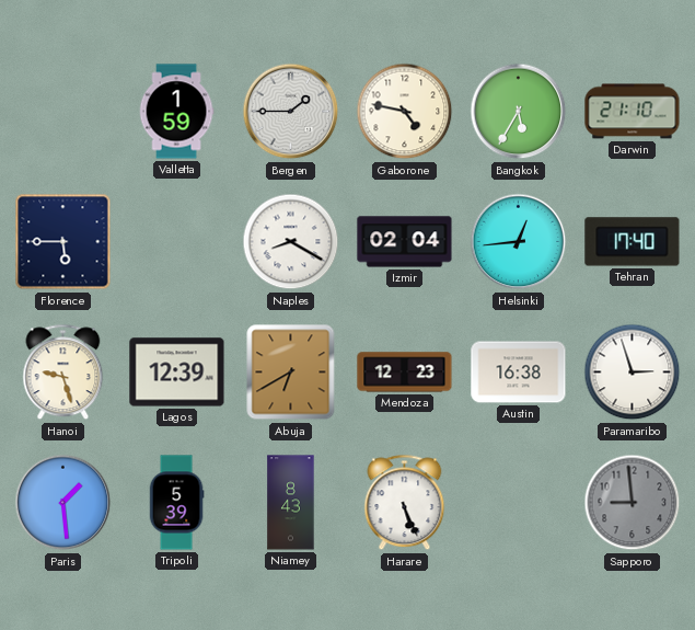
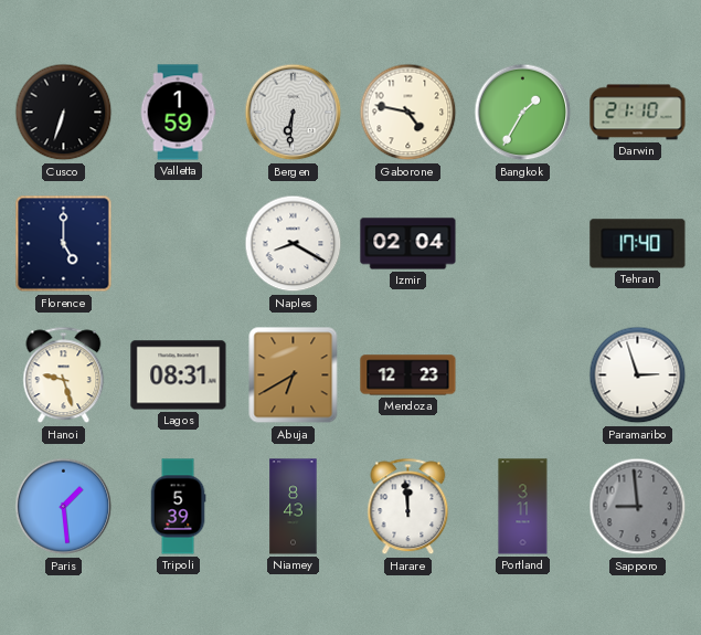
Cusco: none -> 6:33
Bergen: 1:45 -> 6:31
Bangkok: 5:35 -> 1:35
Florence: 5:45 -> 5:00
Helsinki: 12:44 -> none
Lagos: 12:39 -> 08:31
Austin: 16:38 -> none
Harare: 5:26 -> 11:59
Portland: none -> 3:11
